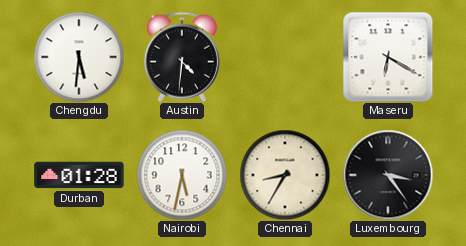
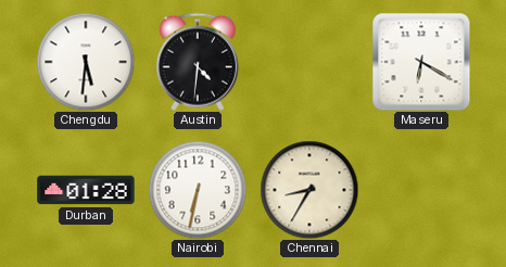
Nairobi: 5:32 -> 6:32
Luxembourg: 3:24 -> none
